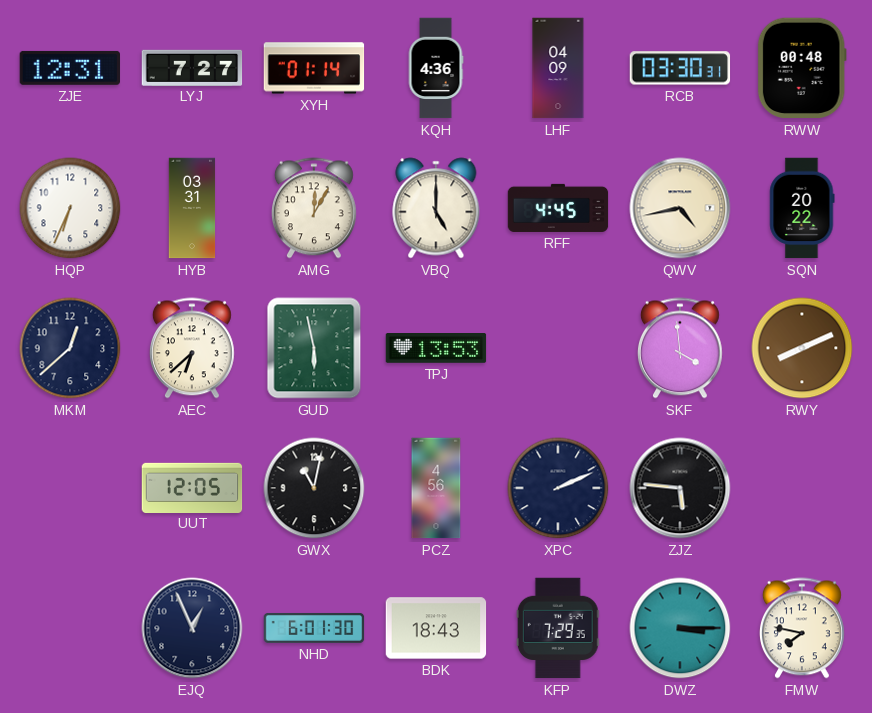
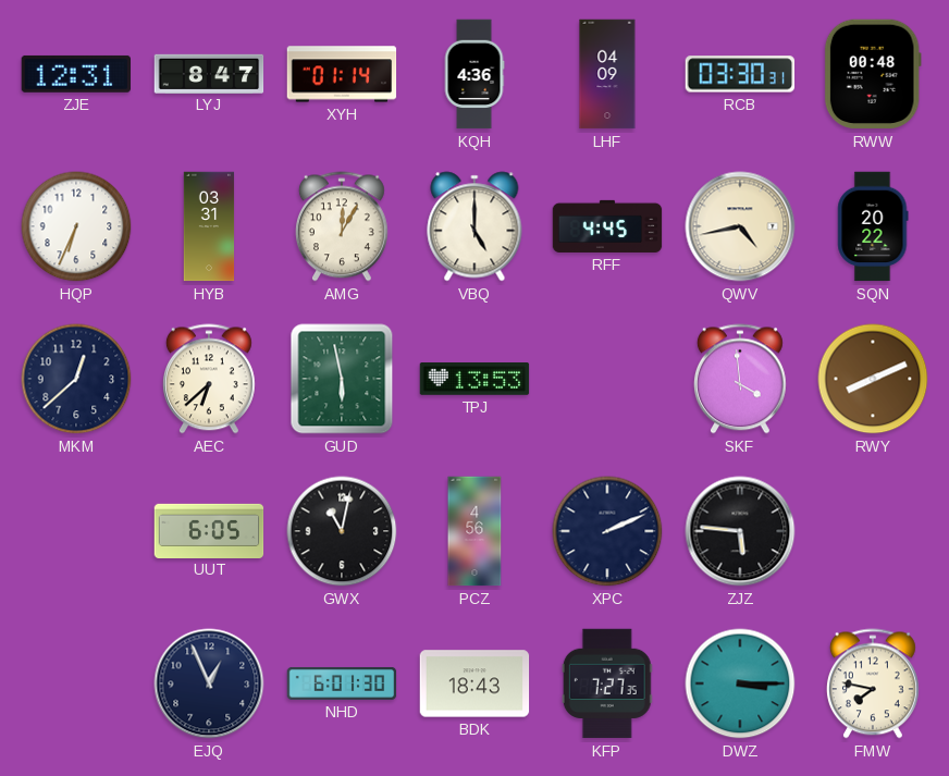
LYJ: 7:27 -> 8:47
UUT: 12:05 -> 6:05
KFP: 7:29 -> 7:27
